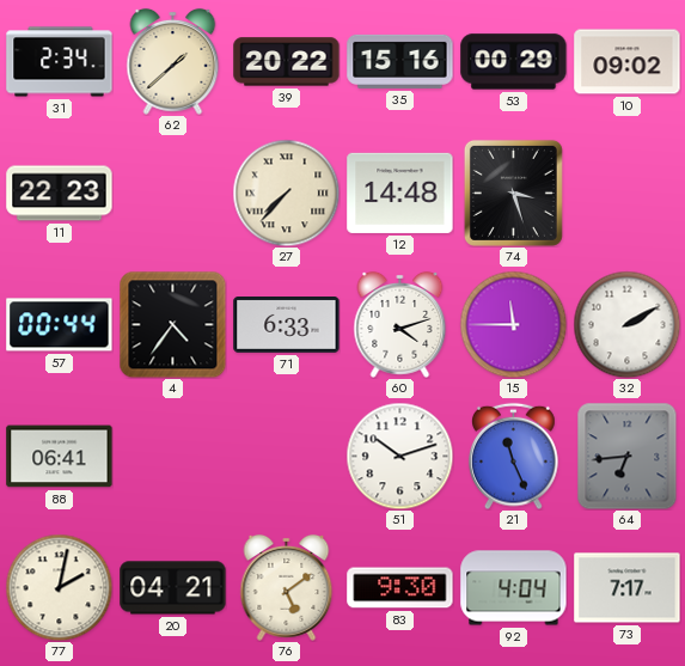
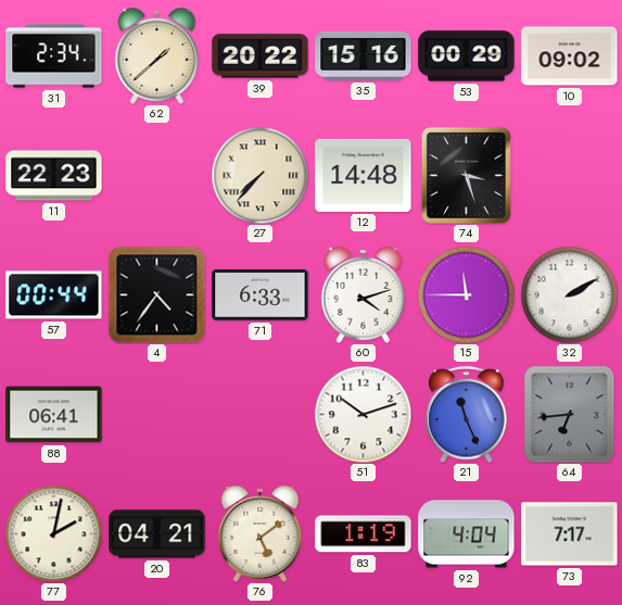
83: 9:30 -> 1:19
